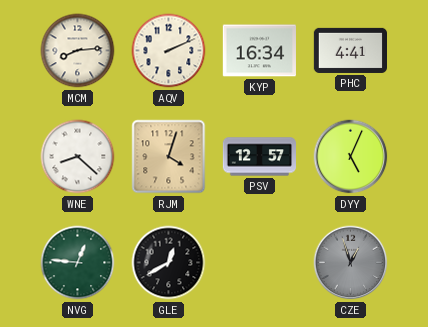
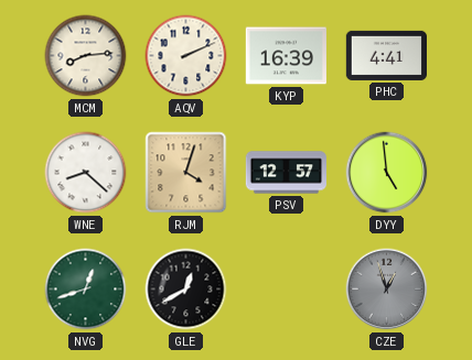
KYP: 16:34 -> 16:39
DYY: 5:04 -> 4:59
NVG: 12:46 -> 12:42
